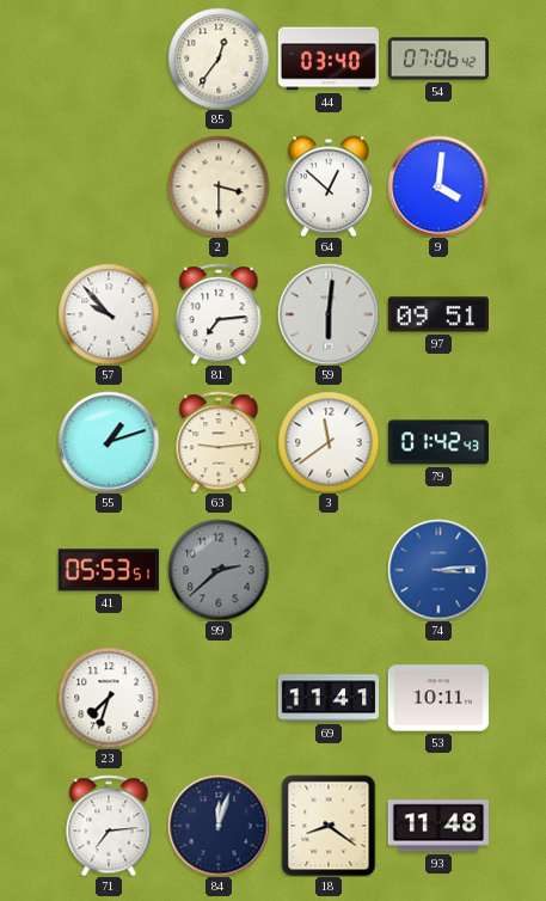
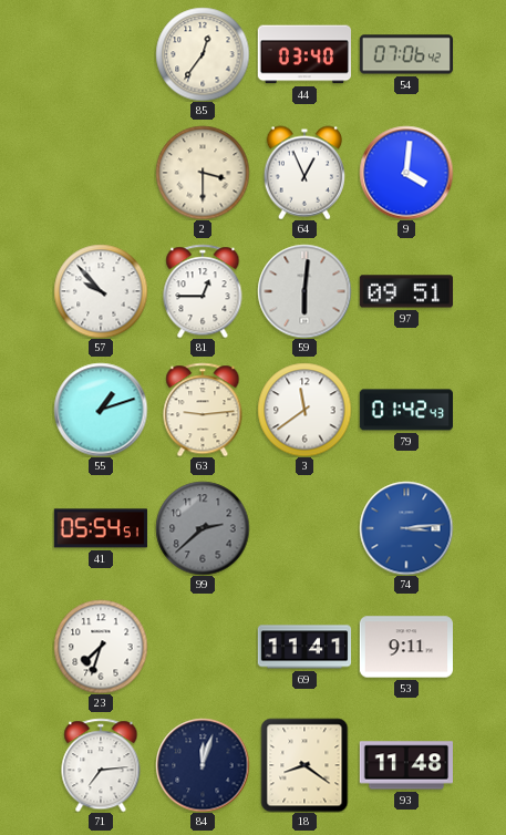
64: 12:52 -> 12:56
81: 7:14 -> 12:45
41: 05:53 -> 05:54
53: 10:11 -> 9:11
